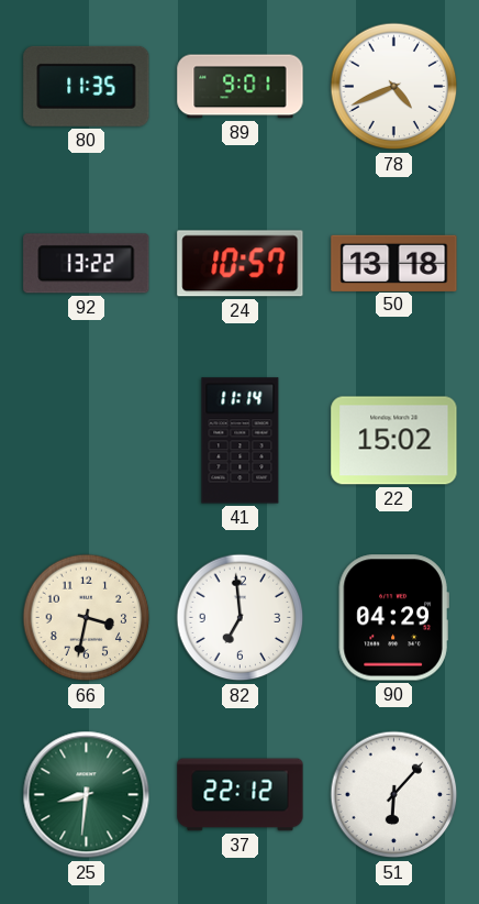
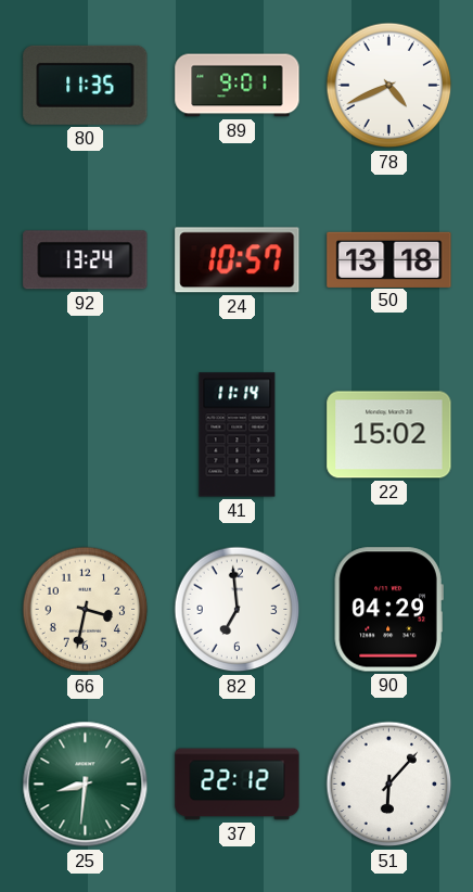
92: 13:22 -> 13:24
